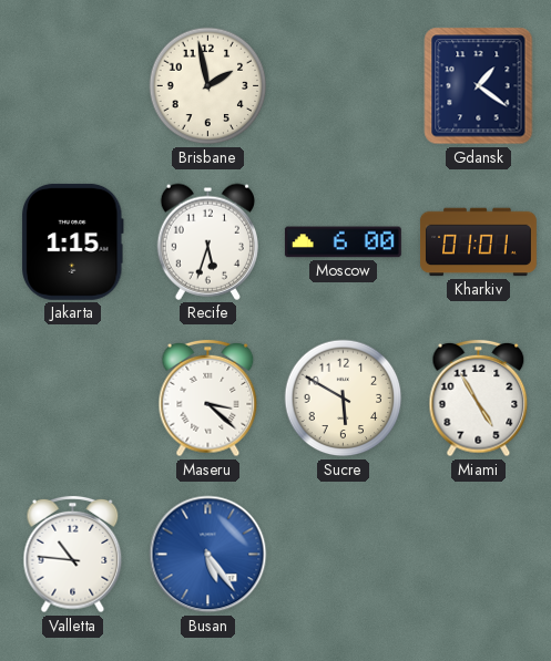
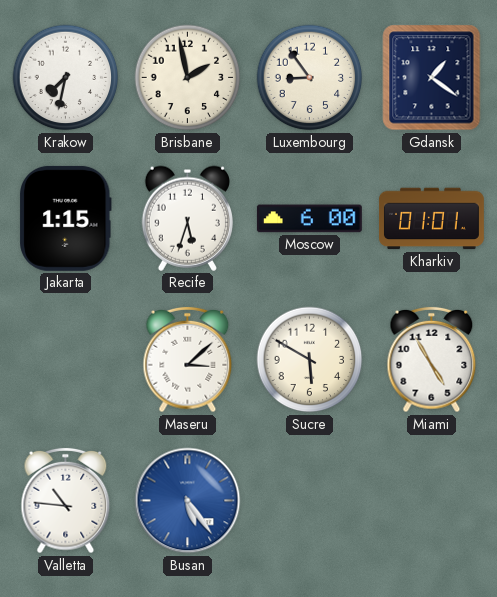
Krakow: none -> 7:32
Luxembourg: none -> 8:54
Maseru: 3:22 -> 3:08
